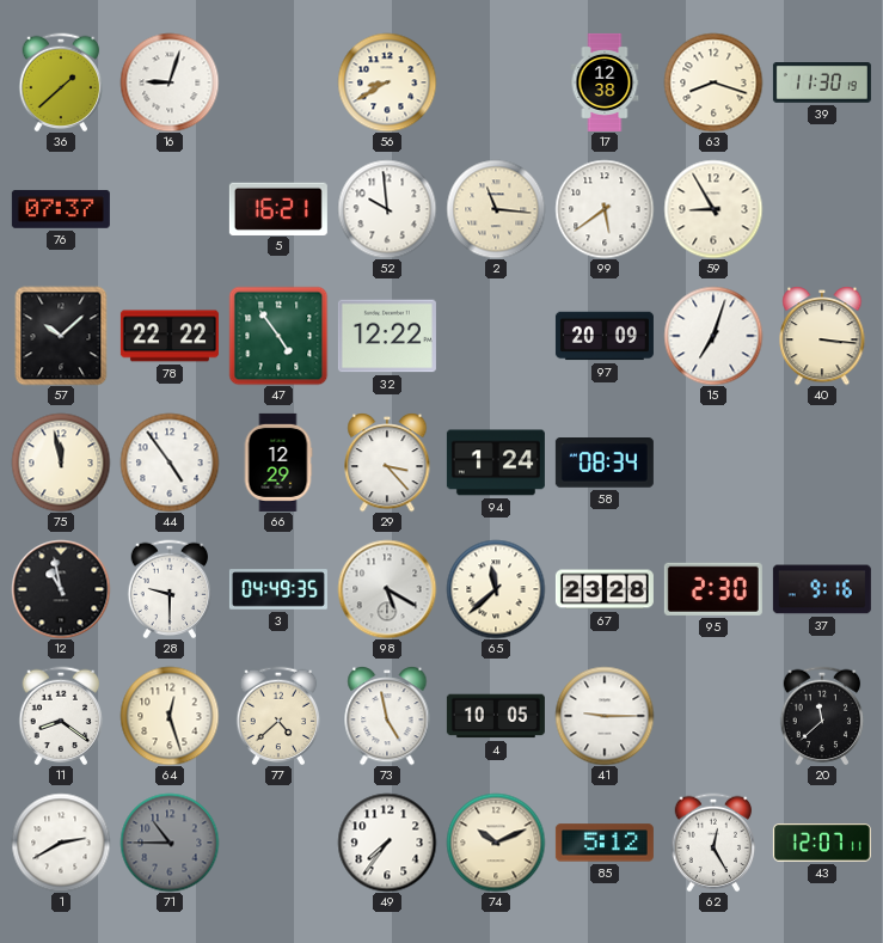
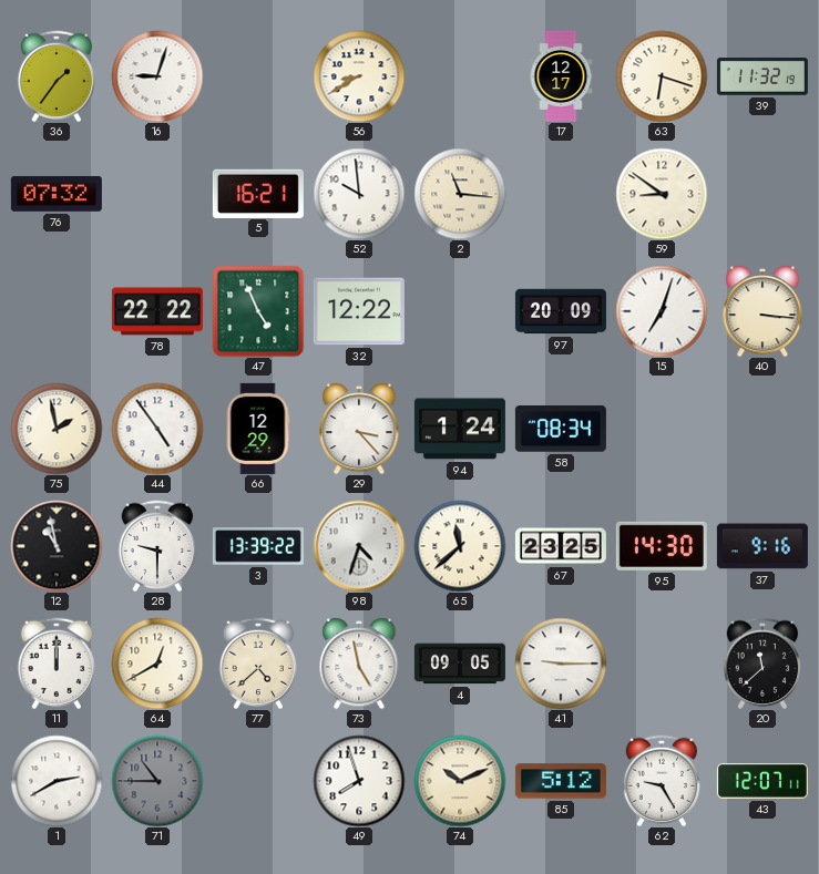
36: 1:38 -> 1:36
17: 12:38 -> 12:17
63: 8:18 -> 6:18
39: 11:30 -> 11:32
76: 07:37 -> 07:32
99: 5:39 -> none
59: 8:55 -> 8:51
57: 10:08 -> none
47: 4:54 -> 4:56
75: 11:58 -> 1:58
3: 04:49 -> 13:39
98: 5:20 -> 4:33
67: 23:28 -> 23:25
95: 2:30 -> 14:30
11: 8:21 -> 12:00
64: 12:27 -> 12:40
4: 10:05 -> 09:05
49: 7:36 -> 7:57
62: 12:25 -> 9:25
